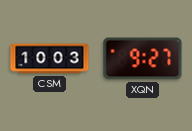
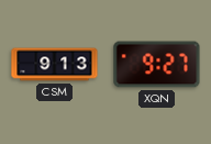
CSM: 10:03 -> 9:13
